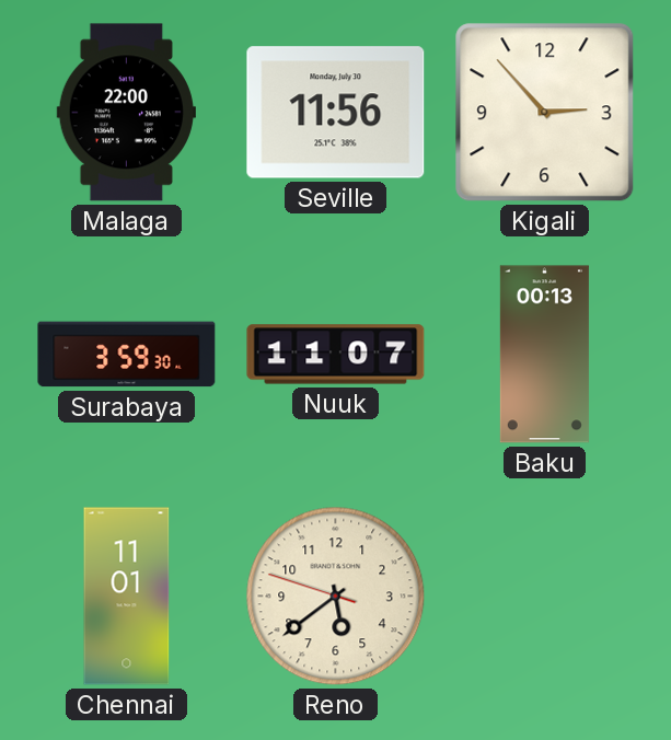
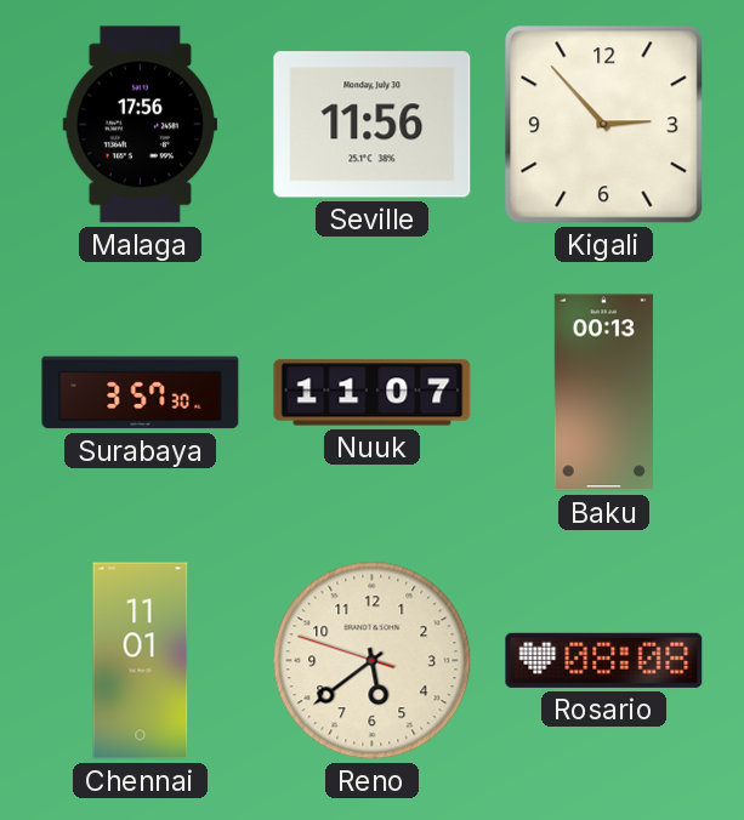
Malaga: 22:00 -> 17:56
Surabaya: 3:59 -> 3:57
Rosario: none -> 08:08
